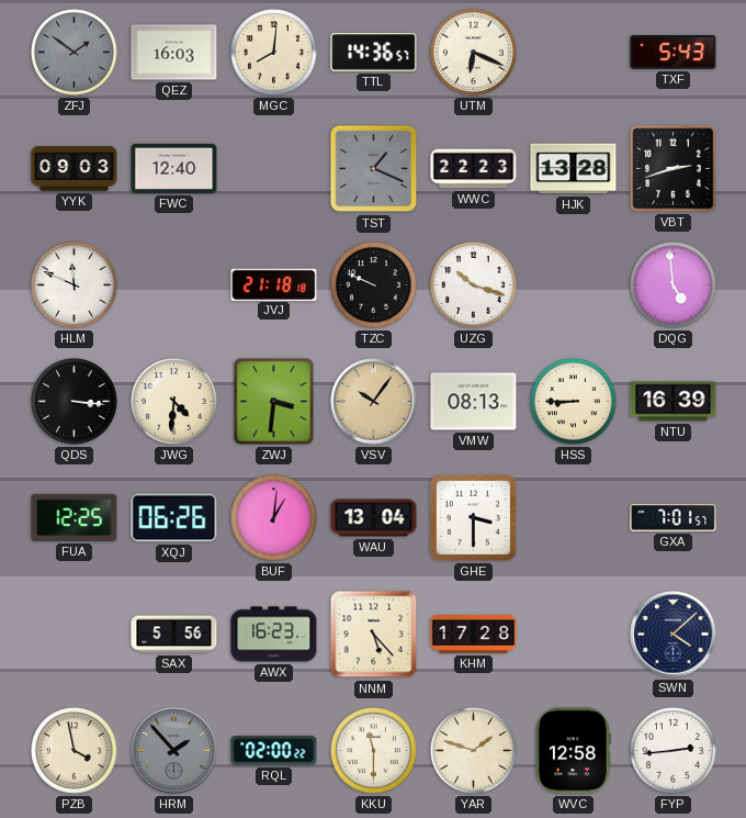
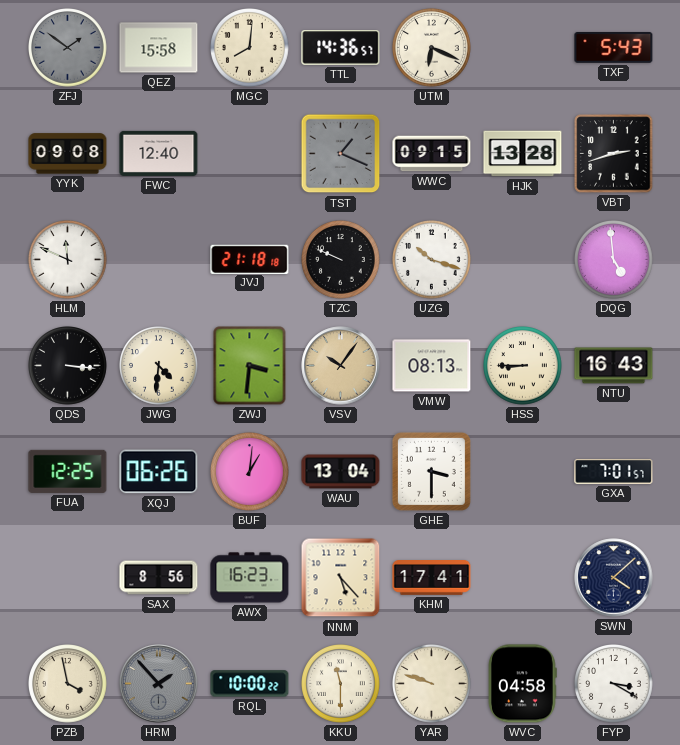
QEZ: 16:03 -> 15:58
YYK: 09:03 -> 09:08
WWC: 22:23 -> 09:15
NTU: 16:39 -> 16:43
SAX: 5:56 -> 8:56
KHM: 17:28 -> 17:41
RQL: 02:00 -> 10:00
YAR: 1:48 -> 9:48
WVC: 12:58 -> 04:58
FYP: 2:44 -> 3:20
